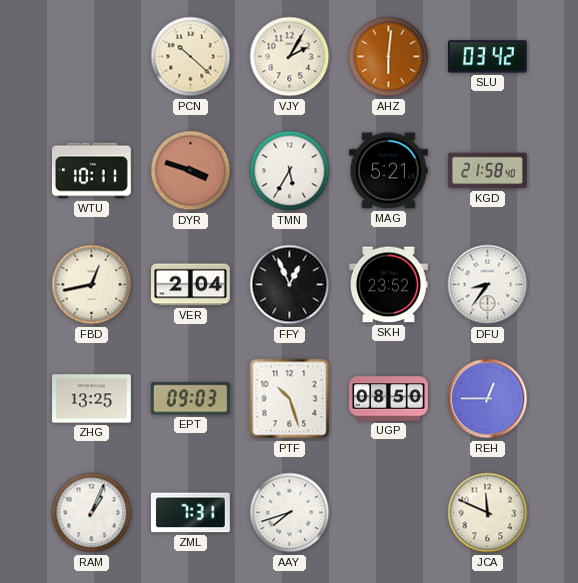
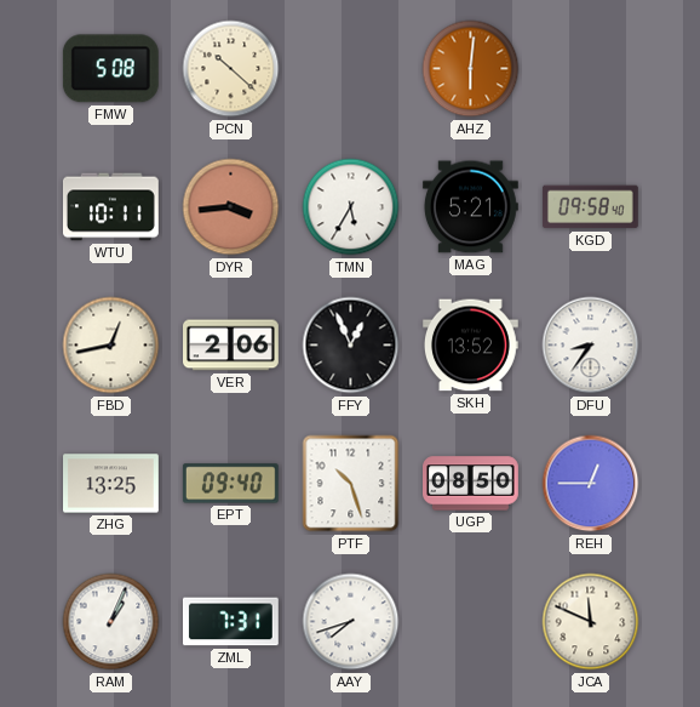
FMW: none -> 5:08
VJY: 2:05 -> none
SLU: 03:42 -> none
DYR: 3:48 -> 3:44
KGD: 21:58 -> 09:58
VER: 2:04 -> 2:06
SKH: 23:52 -> 13:52
EPT: 09:03 -> 09:40
